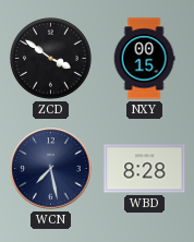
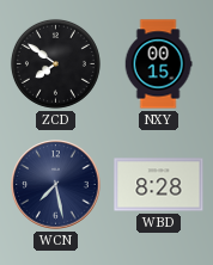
ZCD: 3:51 -> 7:51
